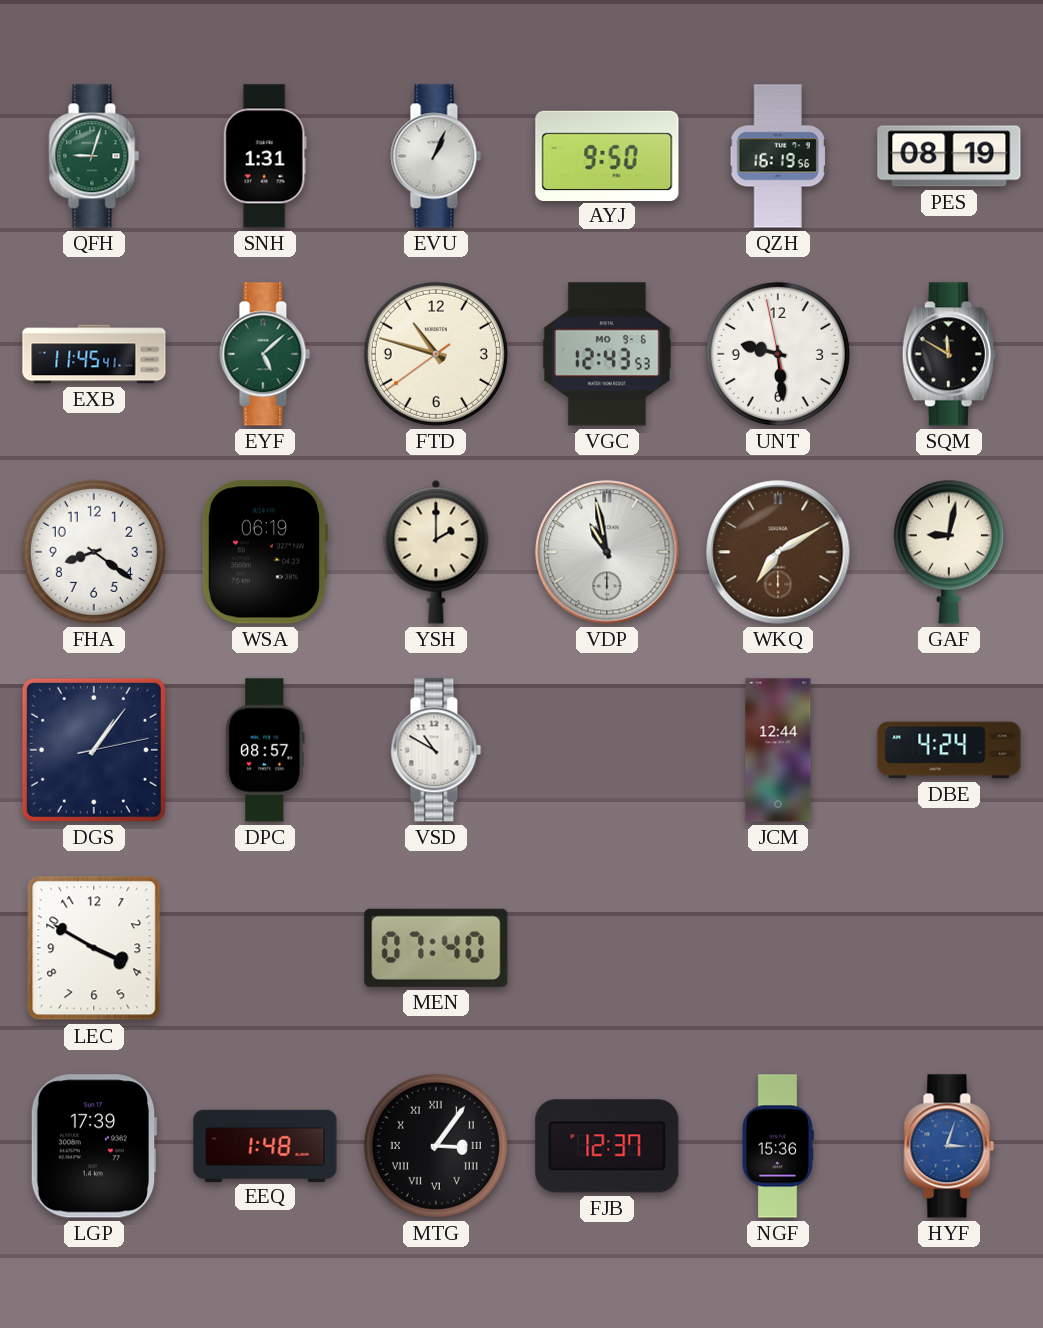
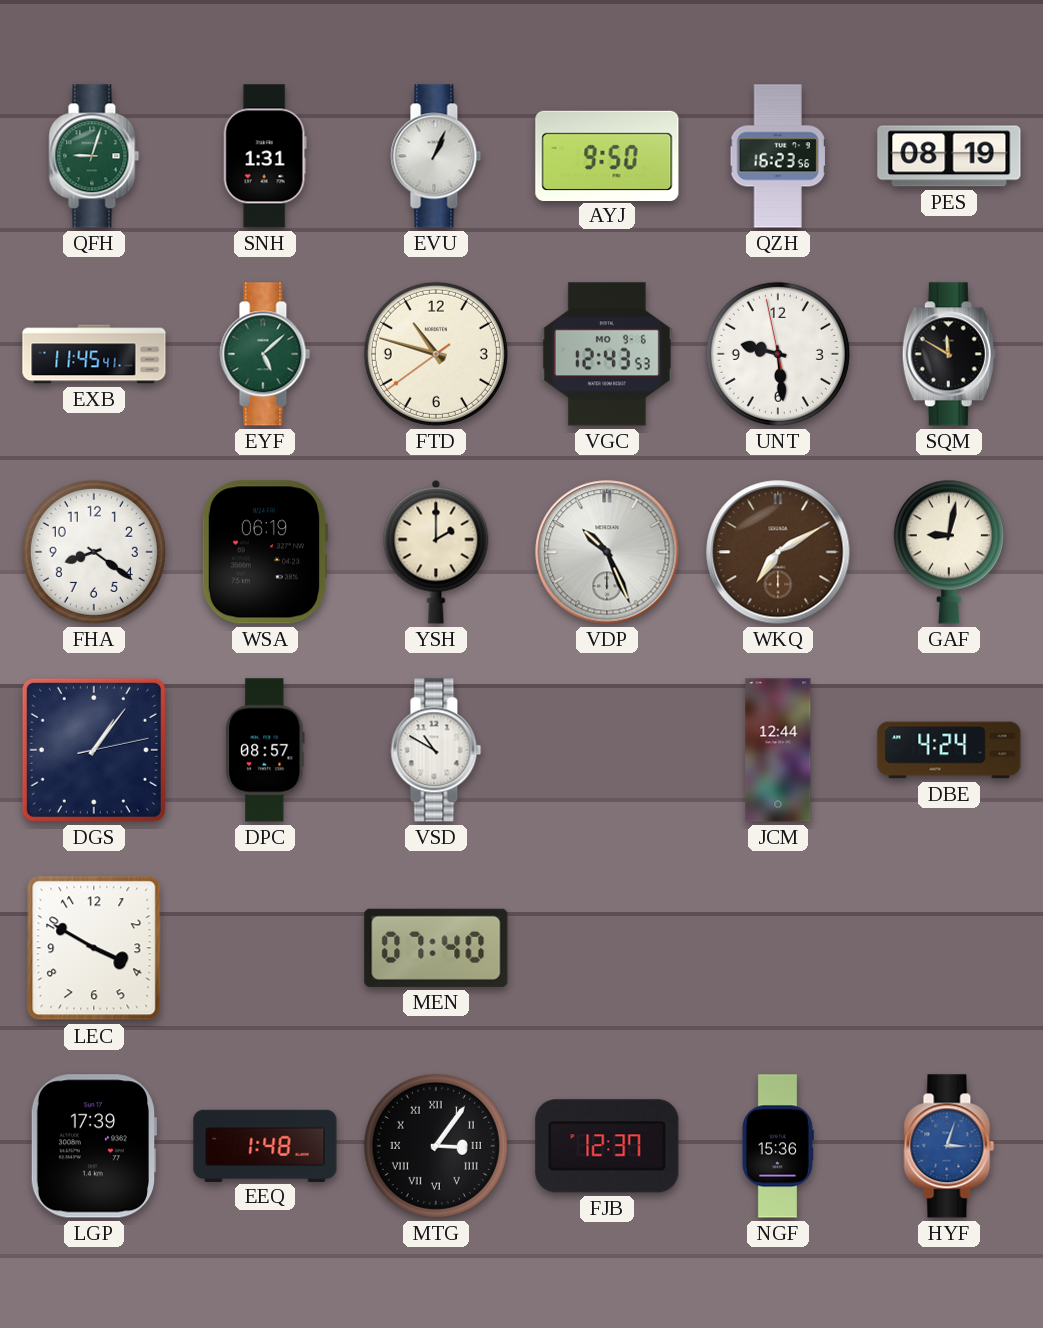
QZH: 16:19 -> 16:23
VDP: 10:58 -> 10:26
